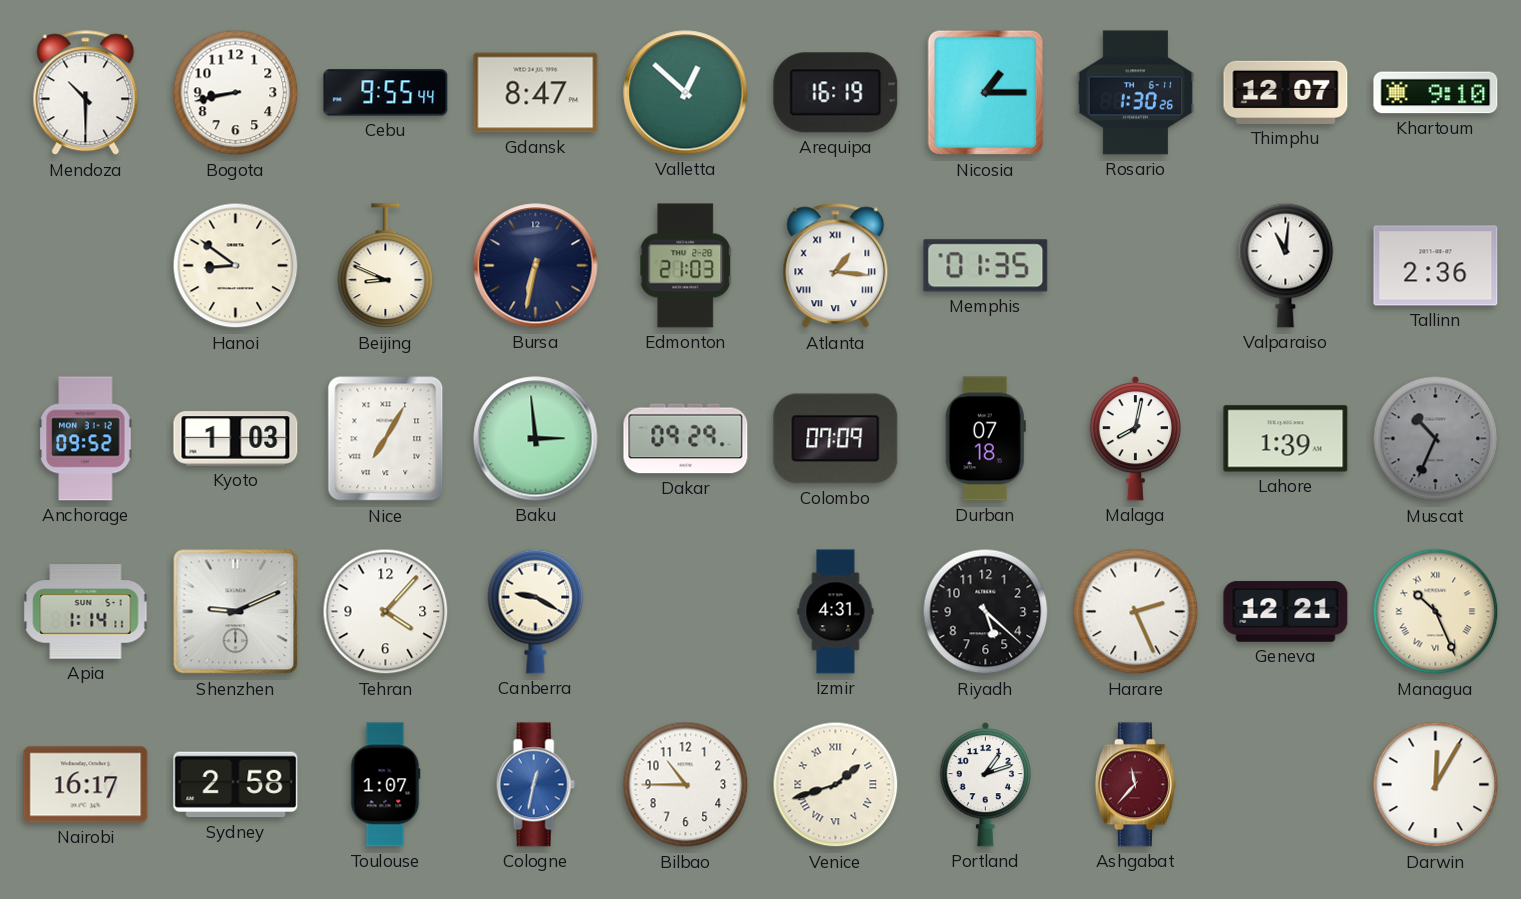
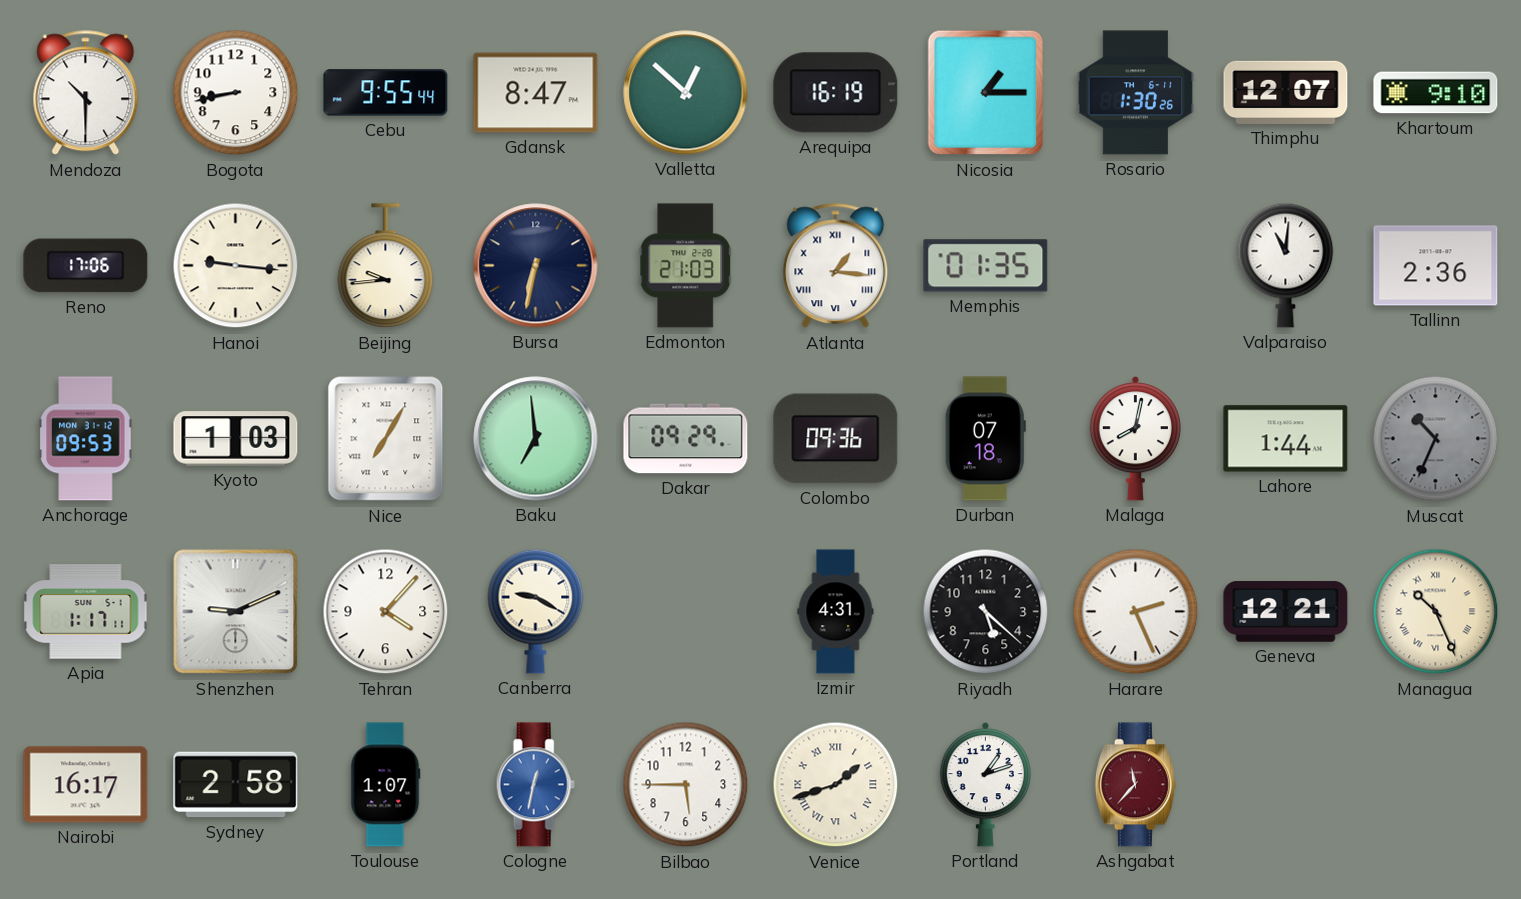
Reno: none -> 17:06
Hanoi: 8:51 -> 9:16
Beijing: 8:49 -> 9:44
Anchorage: 09:52 -> 09:53
Baku: 2:59 -> 6:59
Colombo: 07:09 -> 09:36
Lahore: 1:39 -> 1:44
Apia: 1:14 -> 1:17
Bilbao: 10:45 -> 5:45
Darwin: 12:05 -> none
